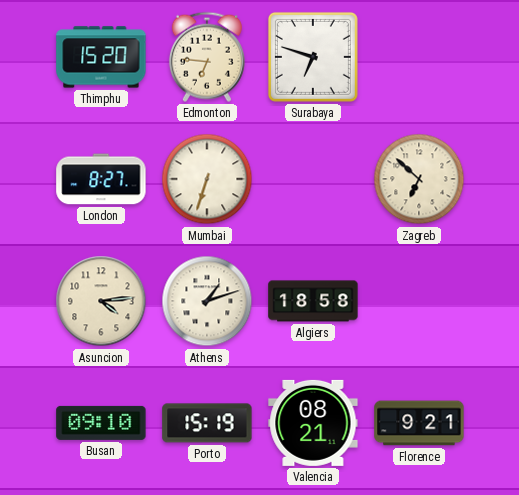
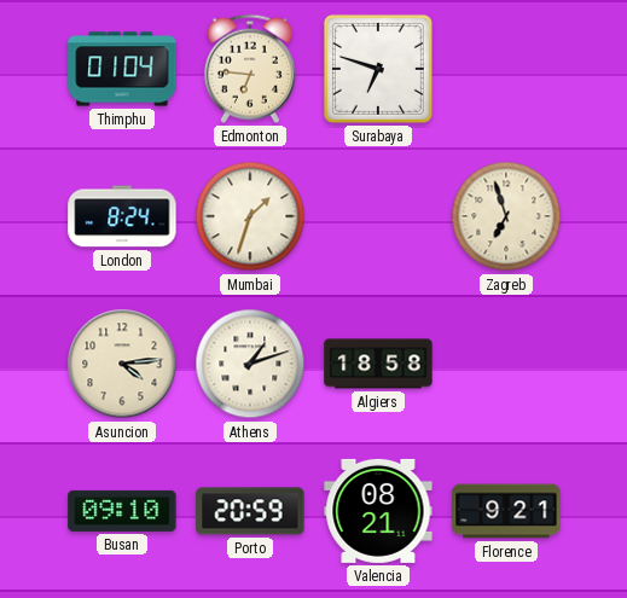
Thimphu: 15:20 -> 01:04
London: 8:27 -> 8:24
Mumbai: 6:33 -> 1:33
Zagreb: 6:52 -> 6:57
Porto: 15:19 -> 20:59
